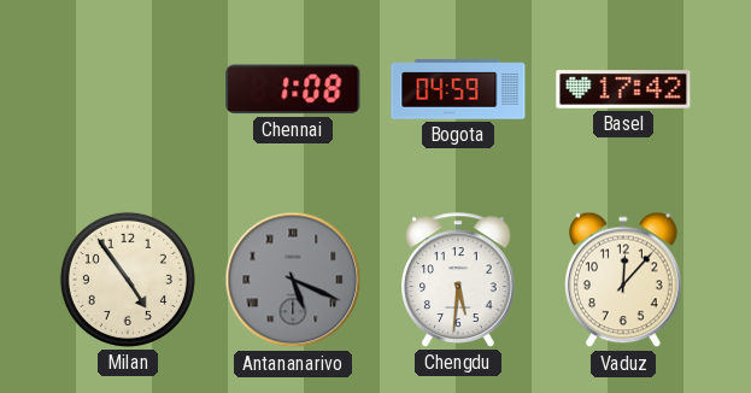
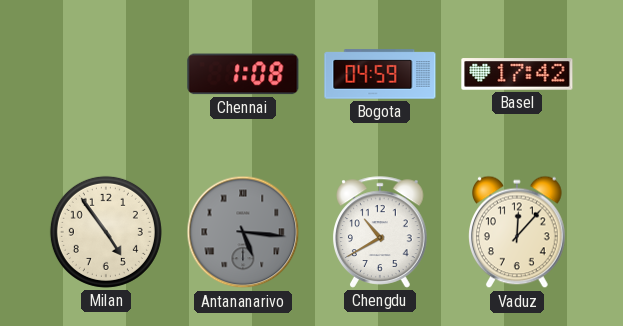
Antananarivo: 5:19 -> 5:16
Chengdu: 5:31 -> 10:40
